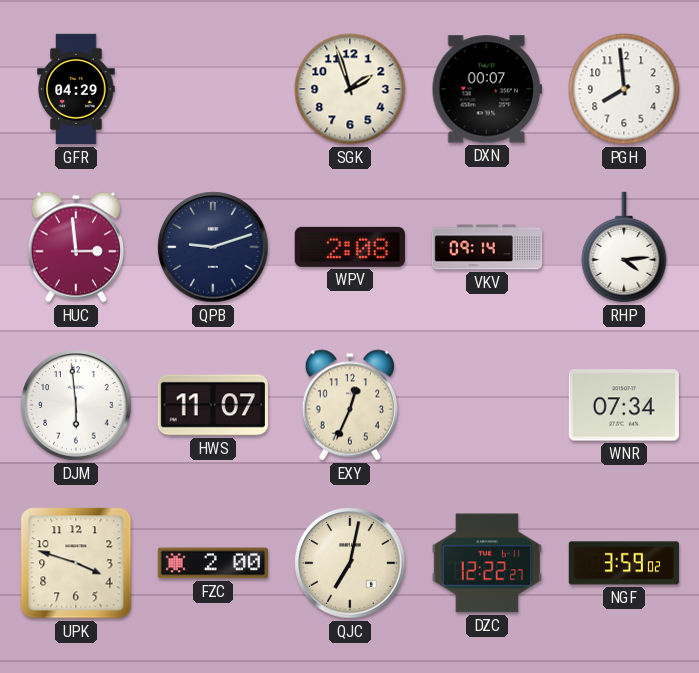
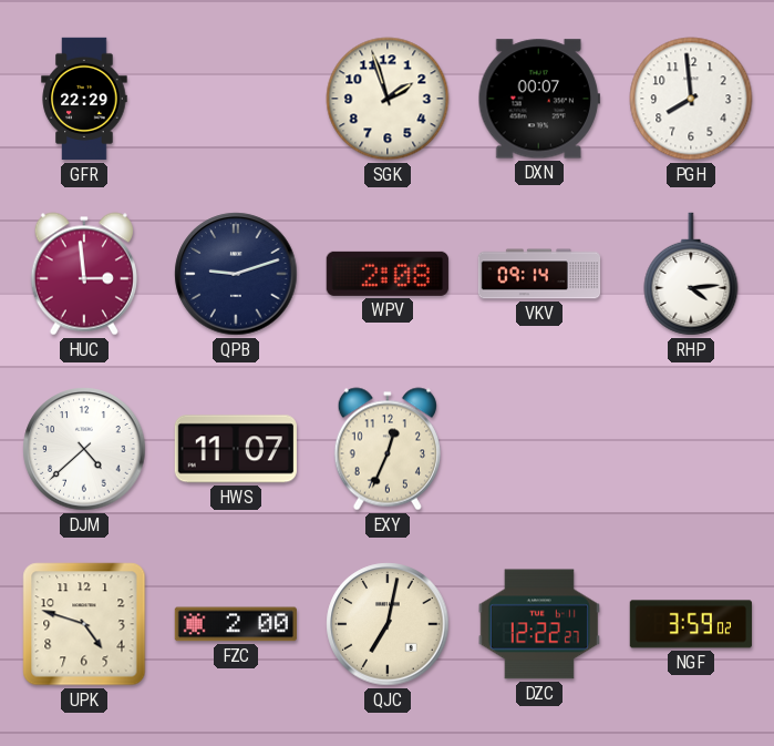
GFR: 04:29 -> 22:29
DJM: 5:59 -> 4:38
WNR: 07:34 -> none
UPK: 3:48 -> 4:48
